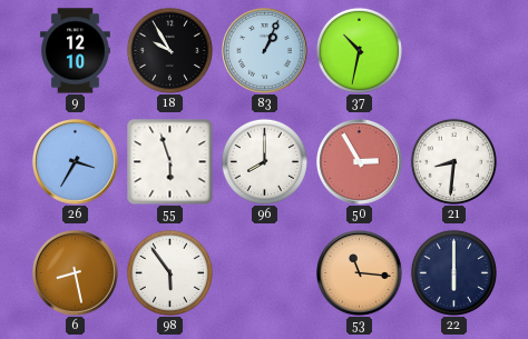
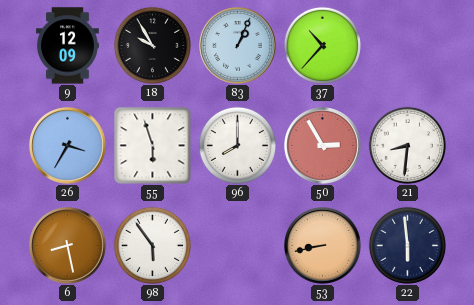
9: 12:10 -> 12:09
37: 10:32 -> 10:37
53: 11:16 -> 8:43
22: 6:00 -> 5:59
